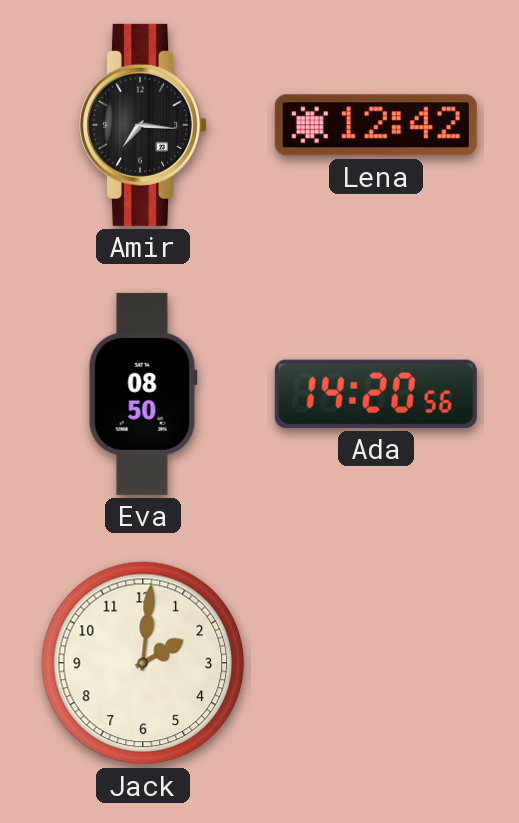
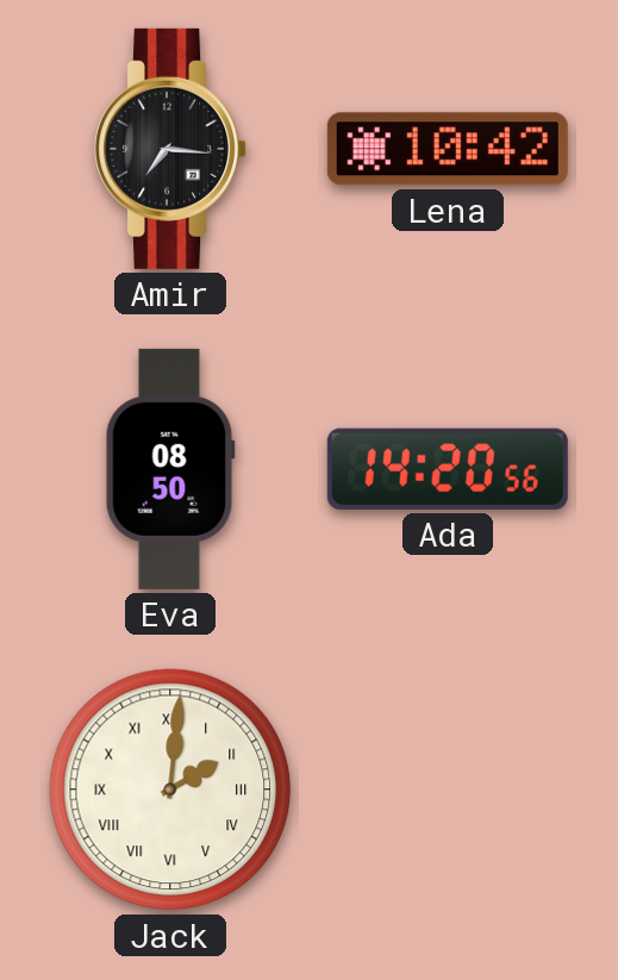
Lena: 12:42 -> 10:42
Jack numerals: Arabic -> Roman
